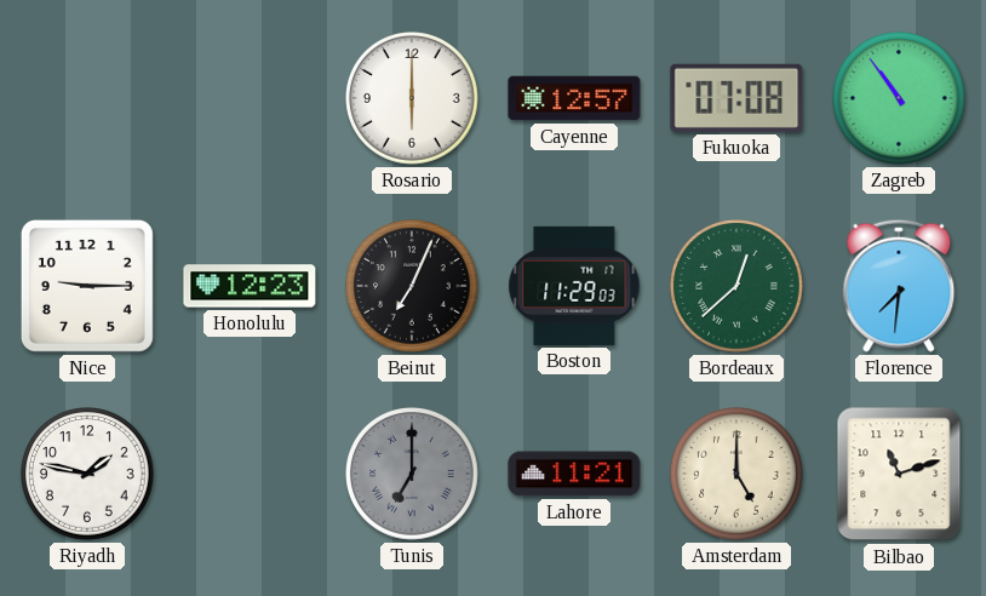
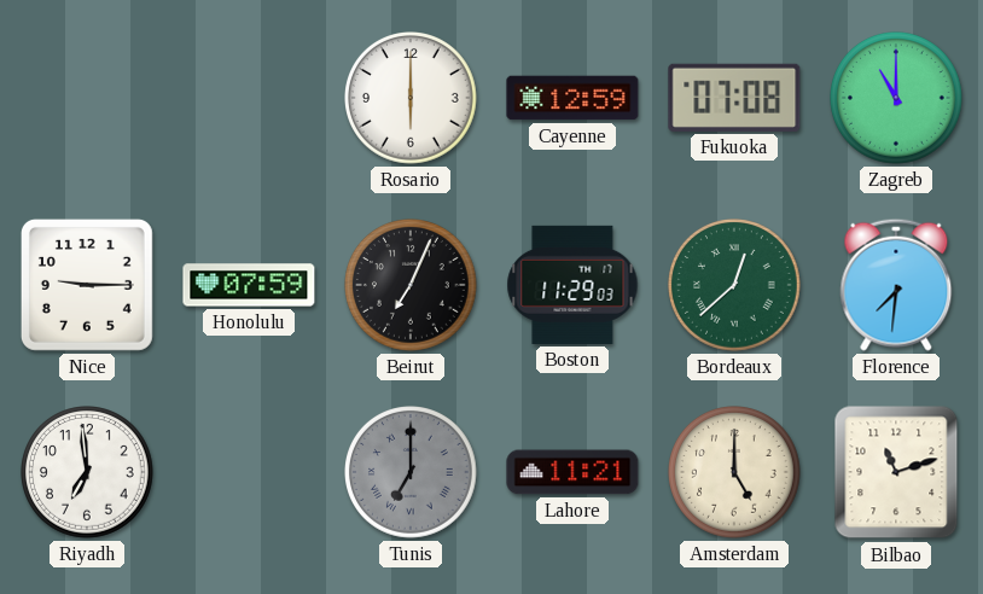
Cayenne: 12:57 -> 12:59
Zagreb: 10:54 -> 11:00
Honolulu: 12:23 -> 07:59
Riyadh: 1:47 -> 6:59
